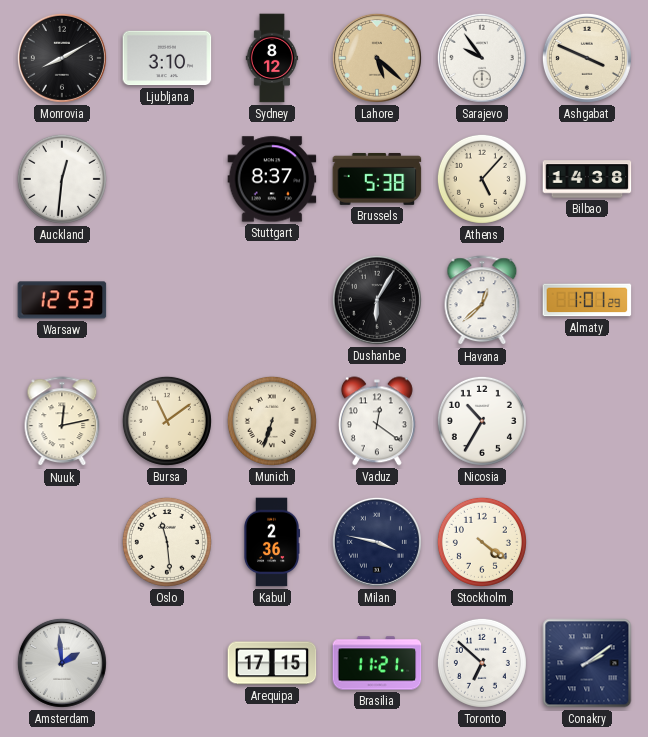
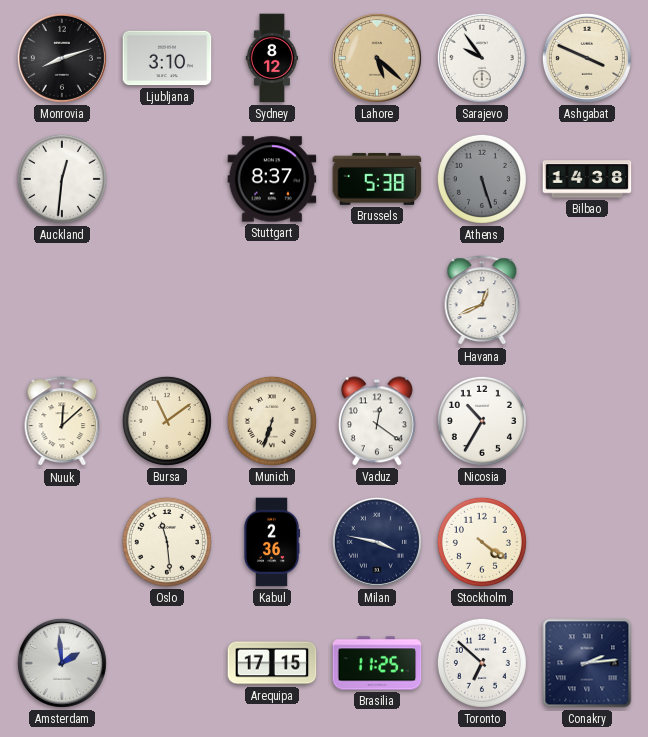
Monrovia: 8:10 -> 8:12
Athens: 5:07 -> 5:27
Athens dial: cream -> grey
Warsaw: 12:53 -> none
Dushanbe: 6:05 -> none
Havana: 12:38 -> 12:41
Almaty: 1:01 -> none
Nuuk: 12:13 -> 12:08
Brasilia: 11:21 -> 11:25
Conakry: 2:09 -> 2:14
